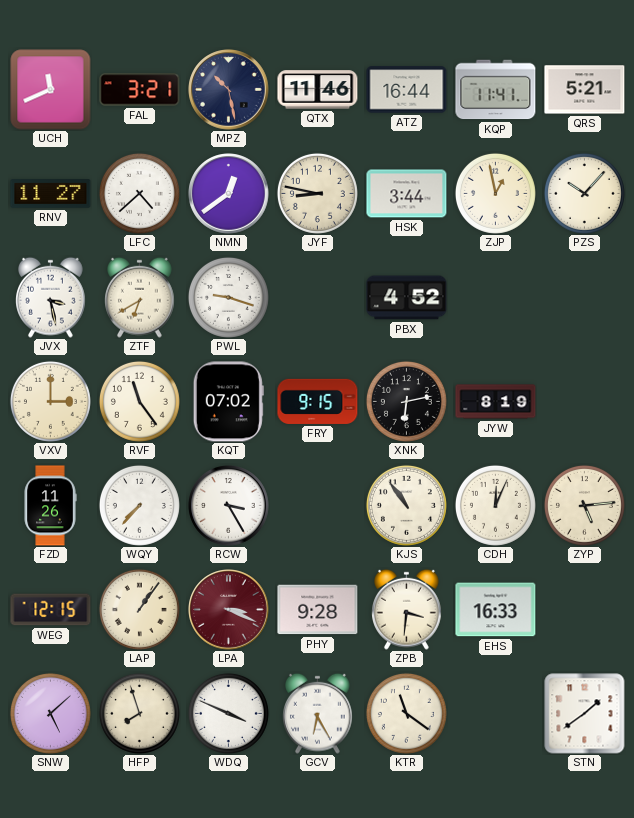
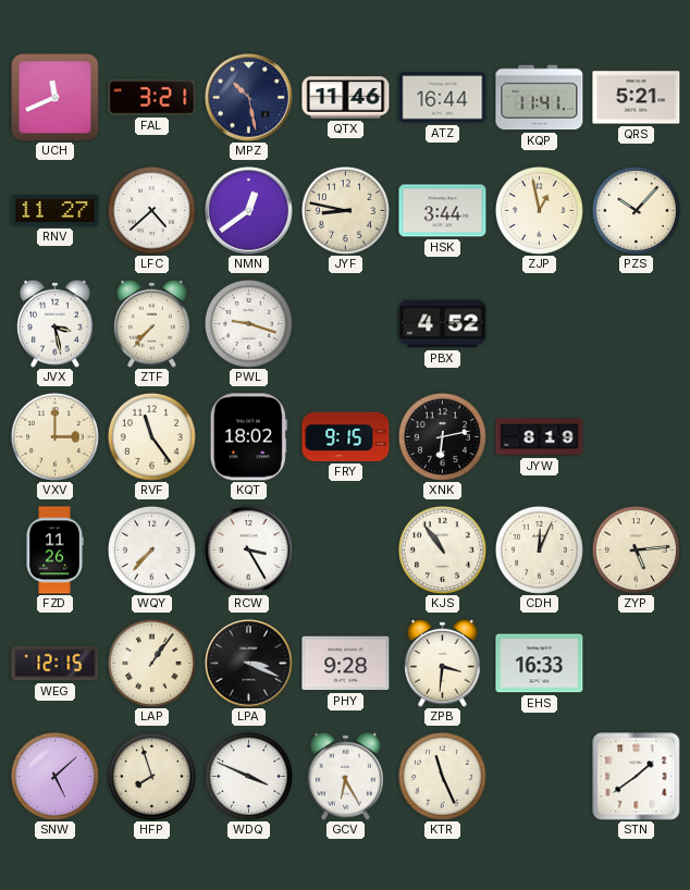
ZTF: 6:40 -> 7:37
KQT: 07:02 -> 18:02
LPA dial: burgundy -> black
KTR: 11:21 -> 11:26
